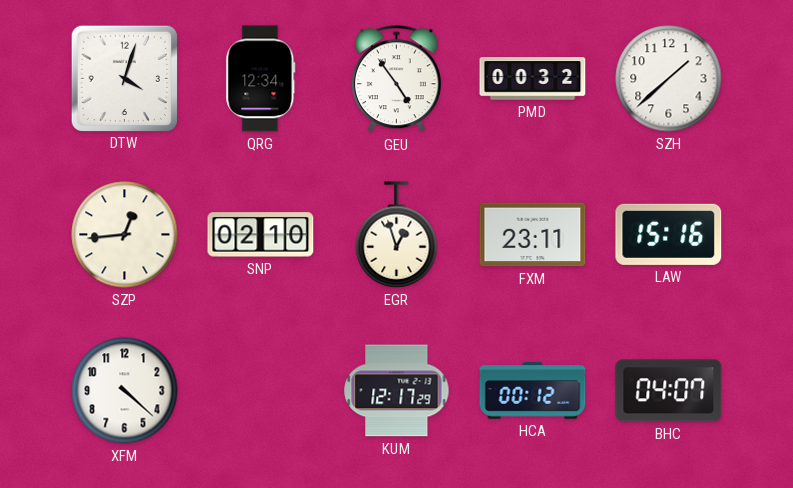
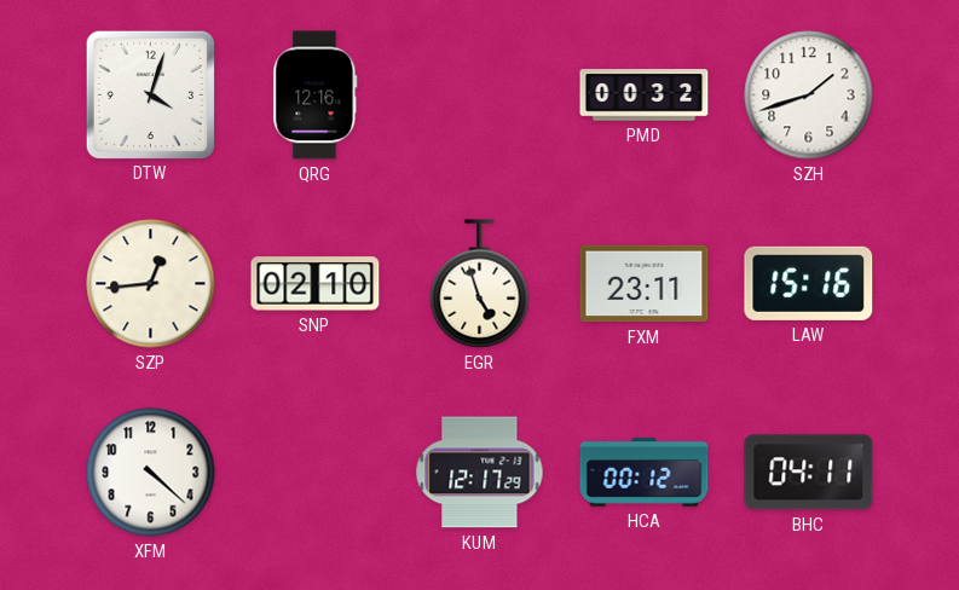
QRG: 12:34 -> 12:16
GEU: 4:54 -> none
SZH: 1:38 -> 1:42
EGR: 12:57 -> 4:57
BHC: 04:07 -> 04:11
